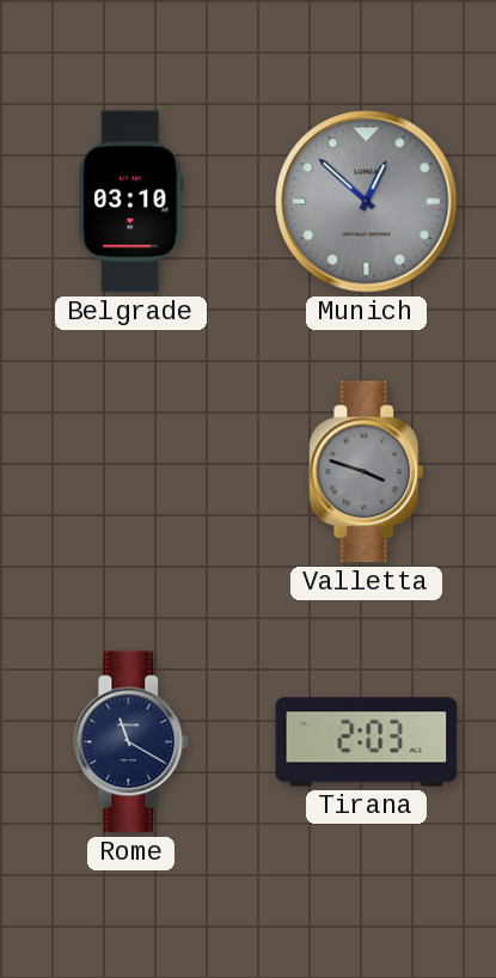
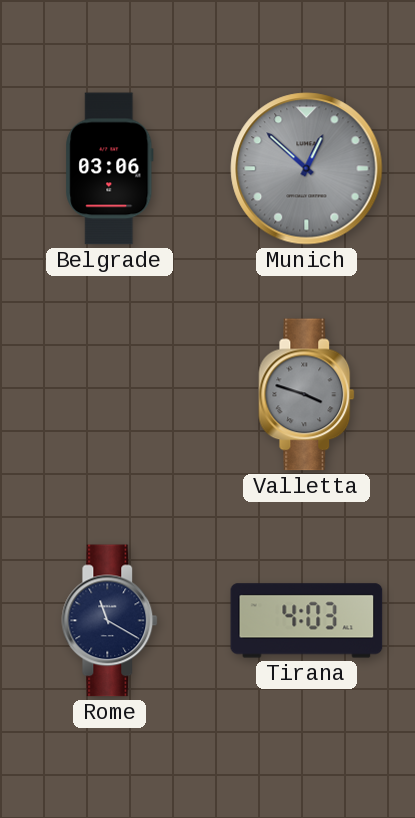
Belgrade: 03:10 -> 03:06
Tirana: 2:03 -> 4:03
